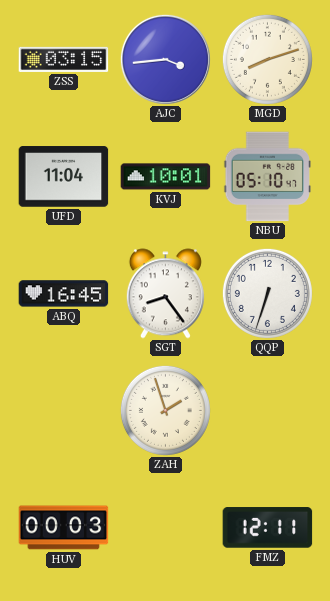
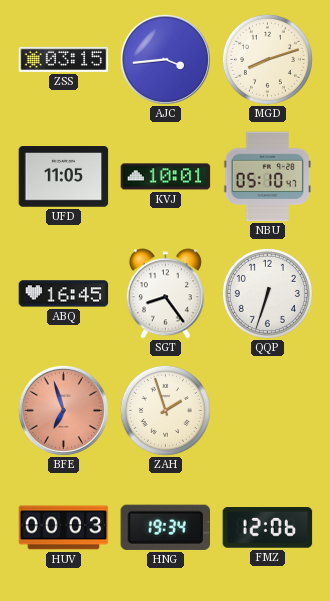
UFD: 11:04 -> 11:05
BFE: none -> 6:57
HNG: none -> 19:34
FMZ: 12:11 -> 12:06
